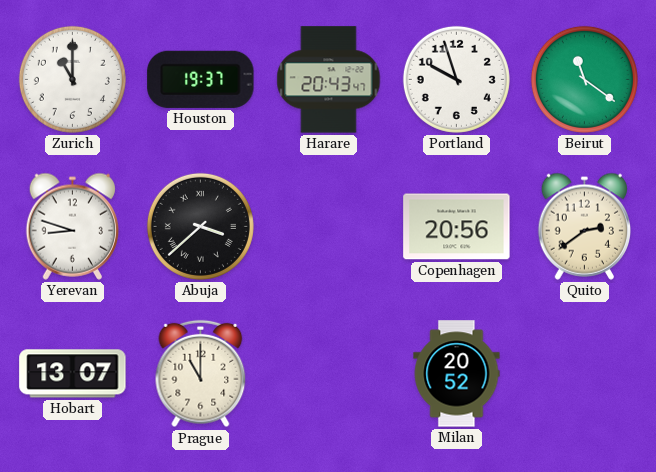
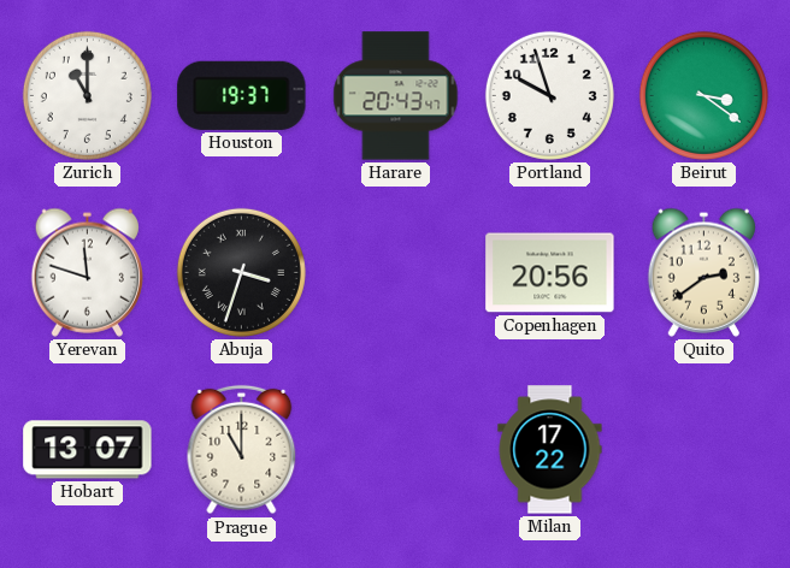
Beirut: 11:21 -> 3:21
Yerevan: 8:48 -> 11:48
Abuja: 3:38 -> 3:33
Milan: 20:52 -> 17:22
